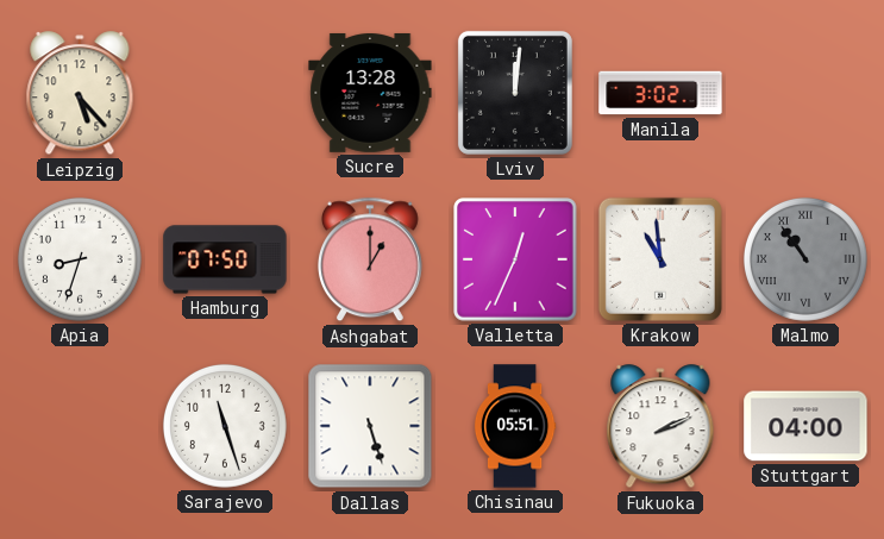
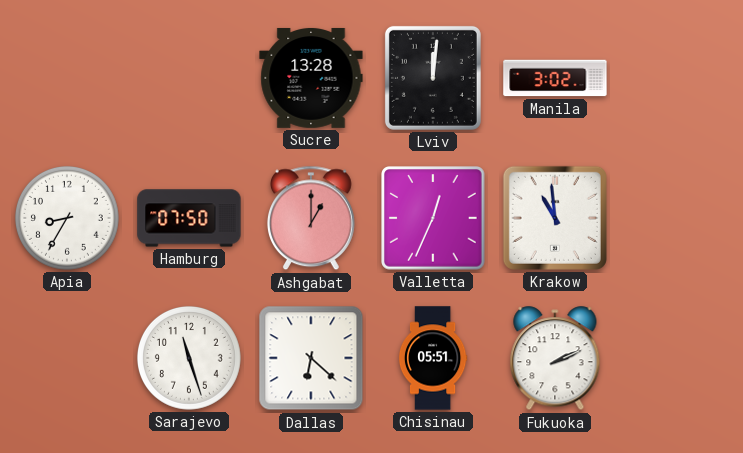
Leipzig: 5:23 -> none
Apia: 8:33 -> 8:35
Malmo: 10:54 -> none
Dallas: 5:27 -> 6:22
Stuttgart: 04:00 -> none
